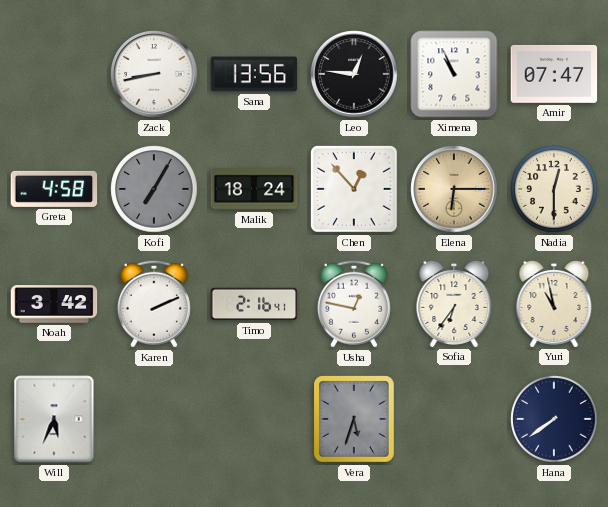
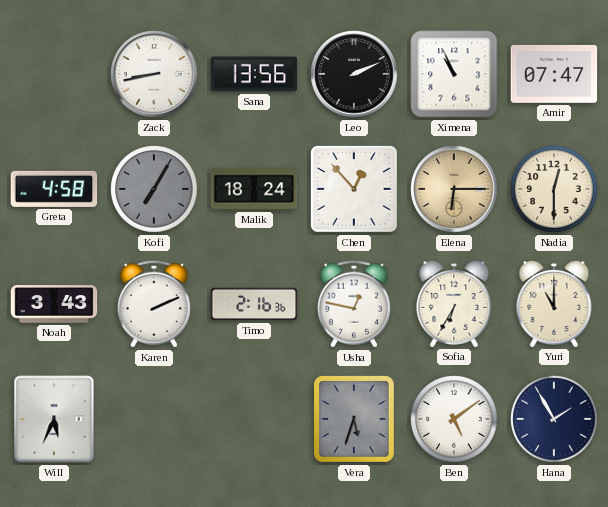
Leo: 12:46 -> 2:11
Noah: 3:42 -> 3:43
Timo: 2:16:41 -> 2:16:36
Sofia: 6:36 -> 6:35
Yuri: 10:58 -> 11:00
Ben: none -> 5:09
Hana: 7:39 -> 1:55
